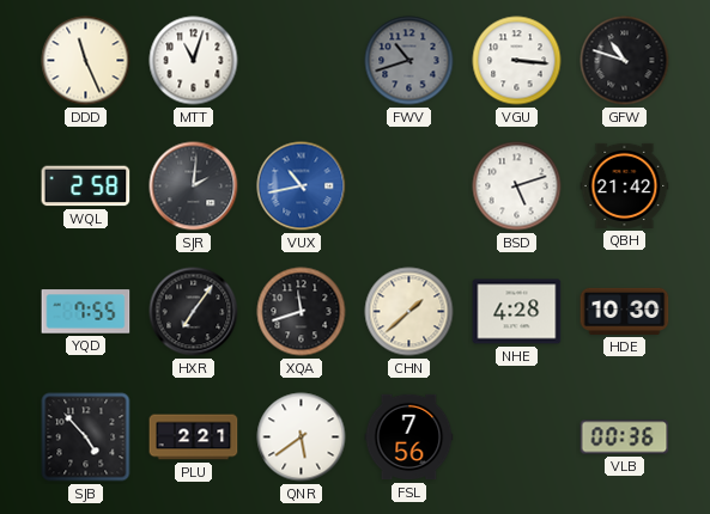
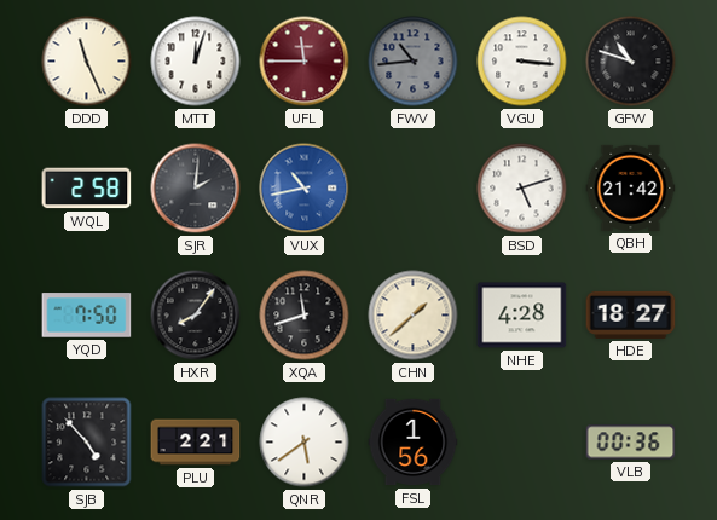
MTT: 11:03 -> 12:03
UFL: none -> 11:45
FWV: 10:42 -> 10:44
YQD: 7:55 -> 7:50
HXR: 7:06 -> 8:06
HDE: 10:30 -> 18:27
FSL: 7:56 -> 1:56
